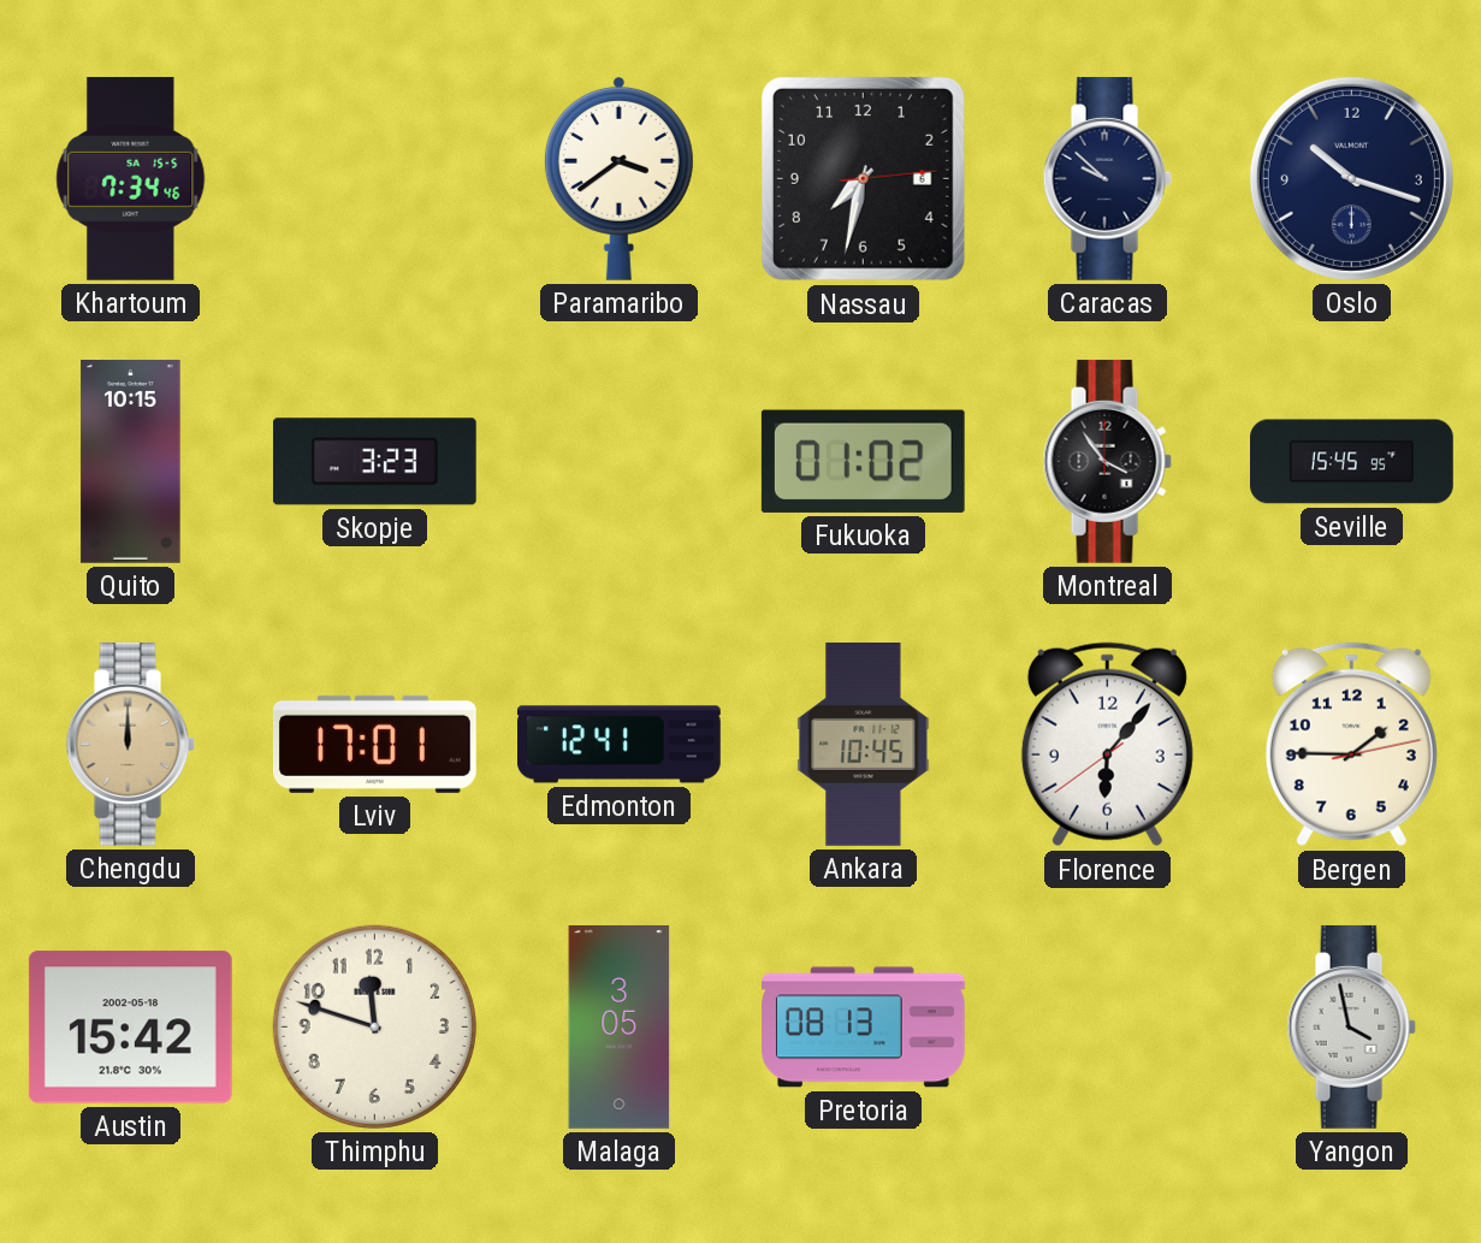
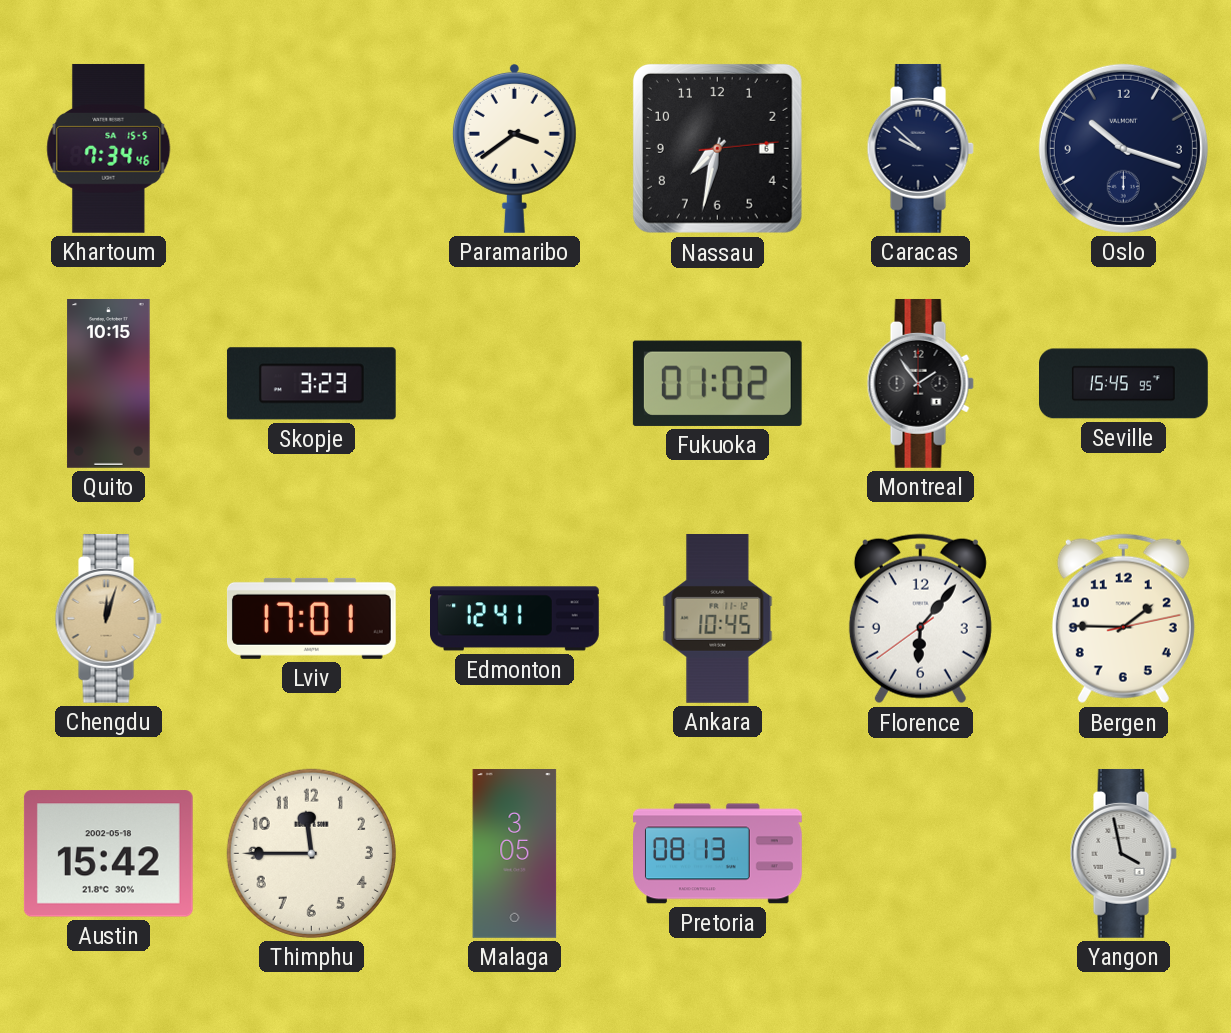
Montreal: 3:54 -> 1:54
Chengdu: 12:00 -> 12:03
Thimphu: 11:48 -> 11:45
